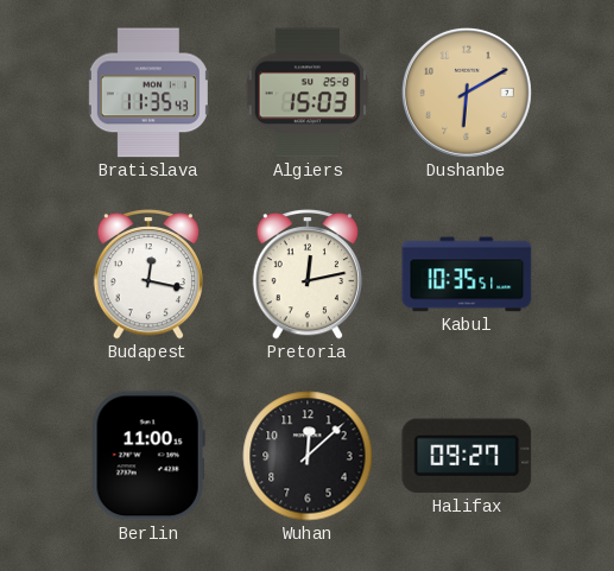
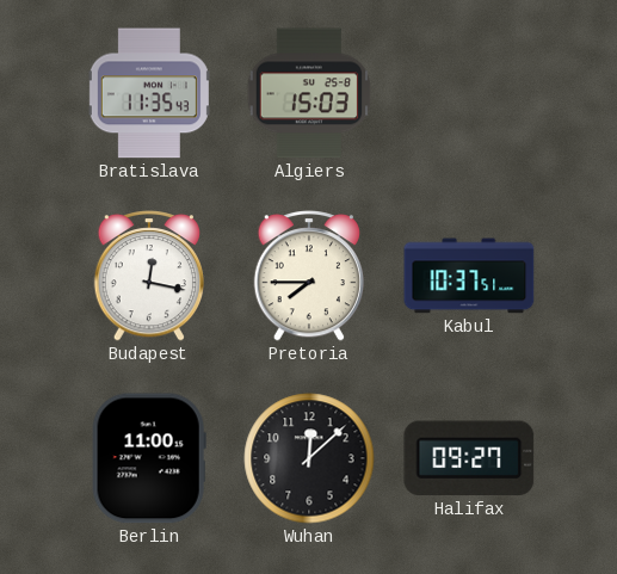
Dushanbe: 6:10 -> none
Pretoria: 12:13 -> 7:45
Kabul: 10:35 -> 10:37
